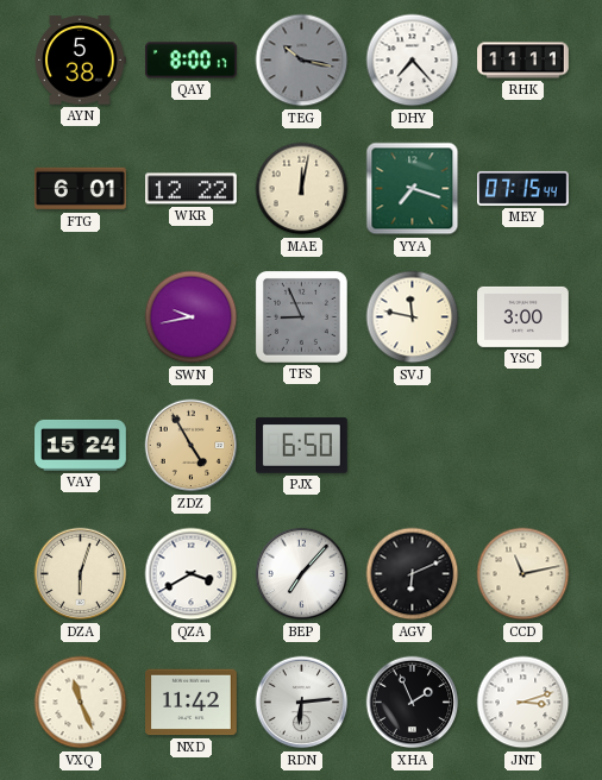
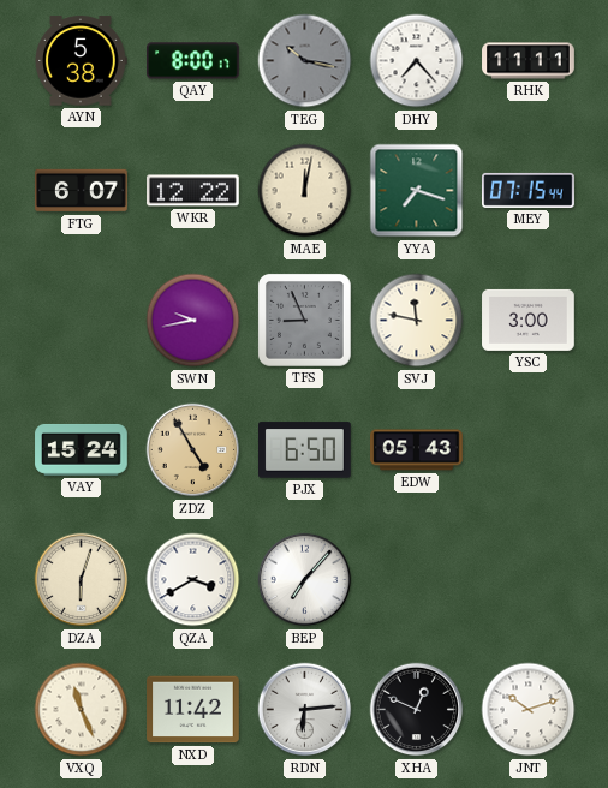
FTG: 6:01 -> 6:07
EDW: none -> 05:43
AGV: 6:11 -> none
CCD: 11:13 -> none
XHA: 1:56 -> 12:49
JNT: 3:12 -> 10:12
